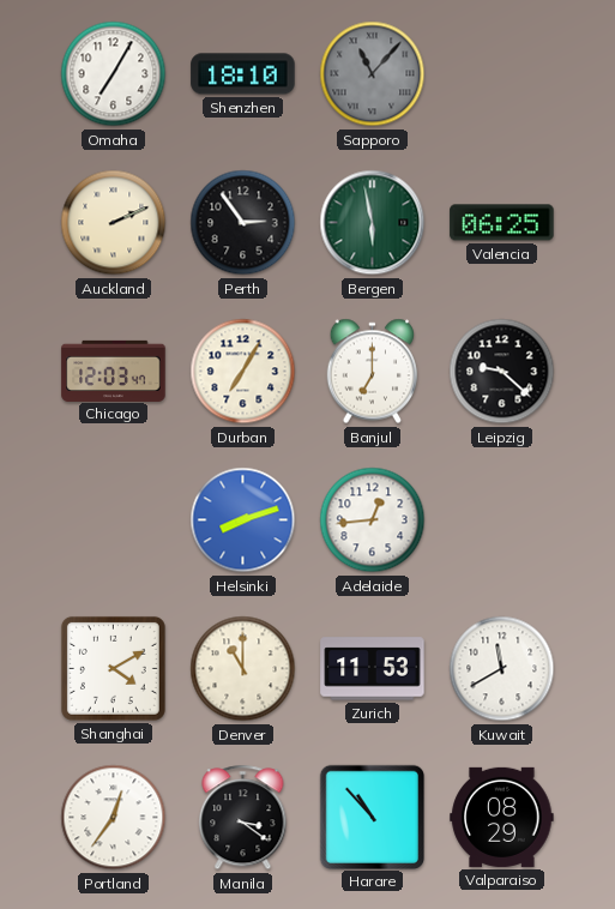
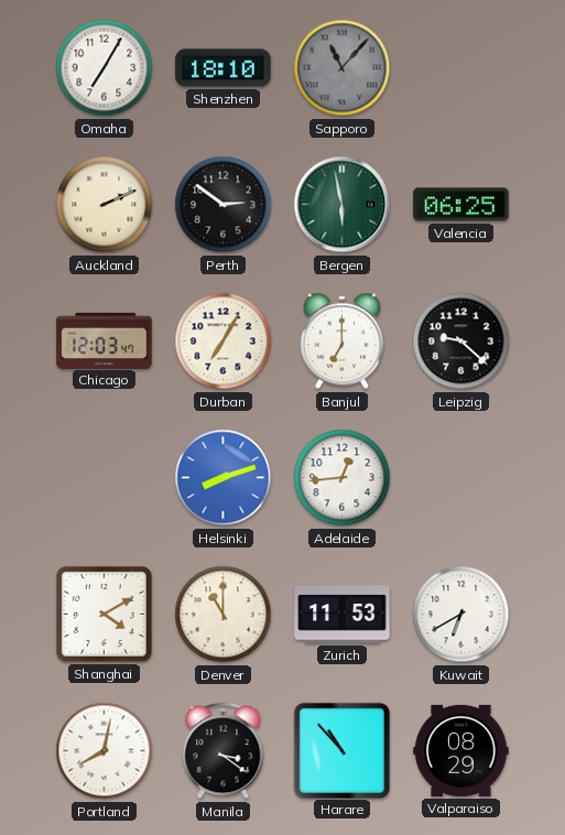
Perth: 2:54 -> 2:51
Kuwait: 11:40 -> 6:40
Portland: 12:36 -> 8:02
